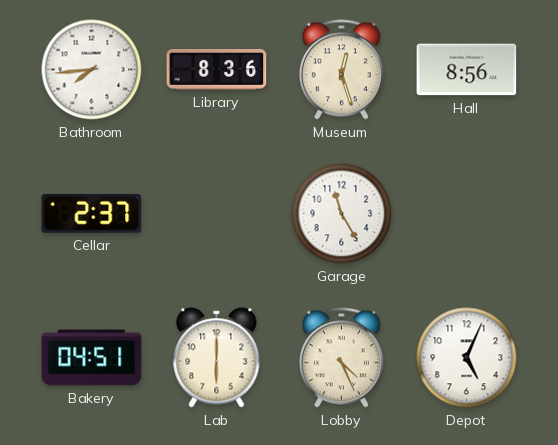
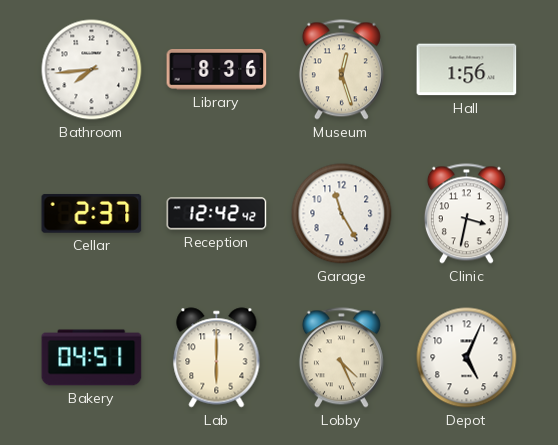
Hall: 8:56 -> 1:56
Reception: none -> 12:42
Clinic: none -> 3:32
